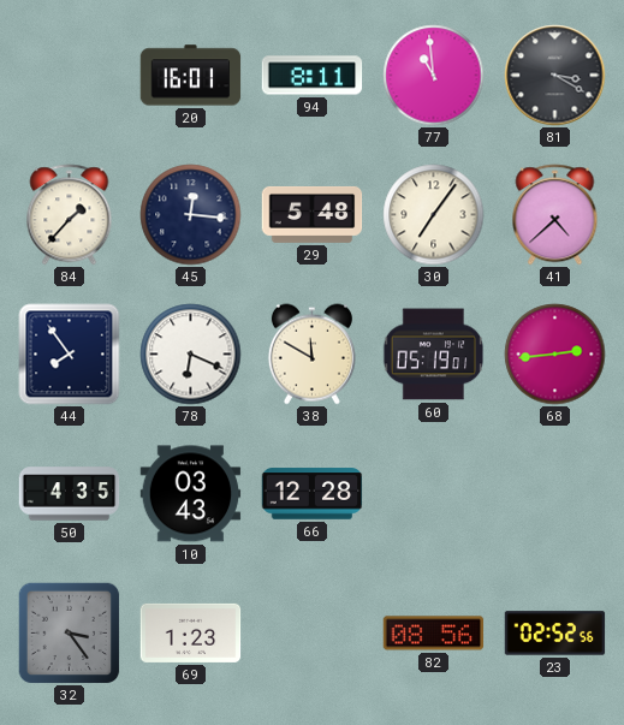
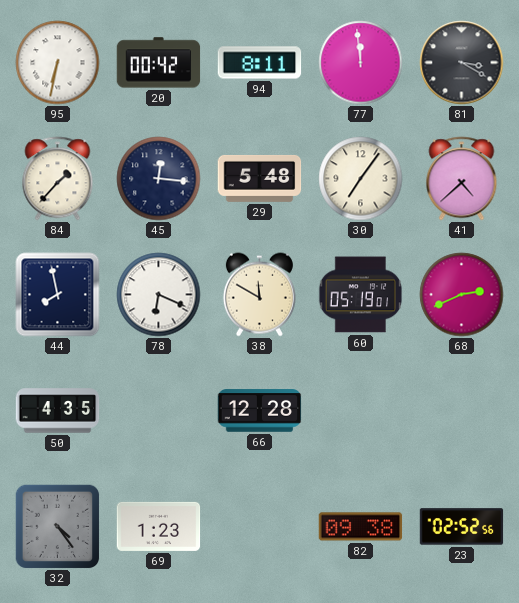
95: none -> 6:32
20: 16:01 -> 00:42
77: 10:59 -> 11:59
44: 7:54 -> 7:58
68: 2:44 -> 2:41
10: 03:43 -> none
32: 3:24 -> 4:24
82: 08:56 -> 09:38
